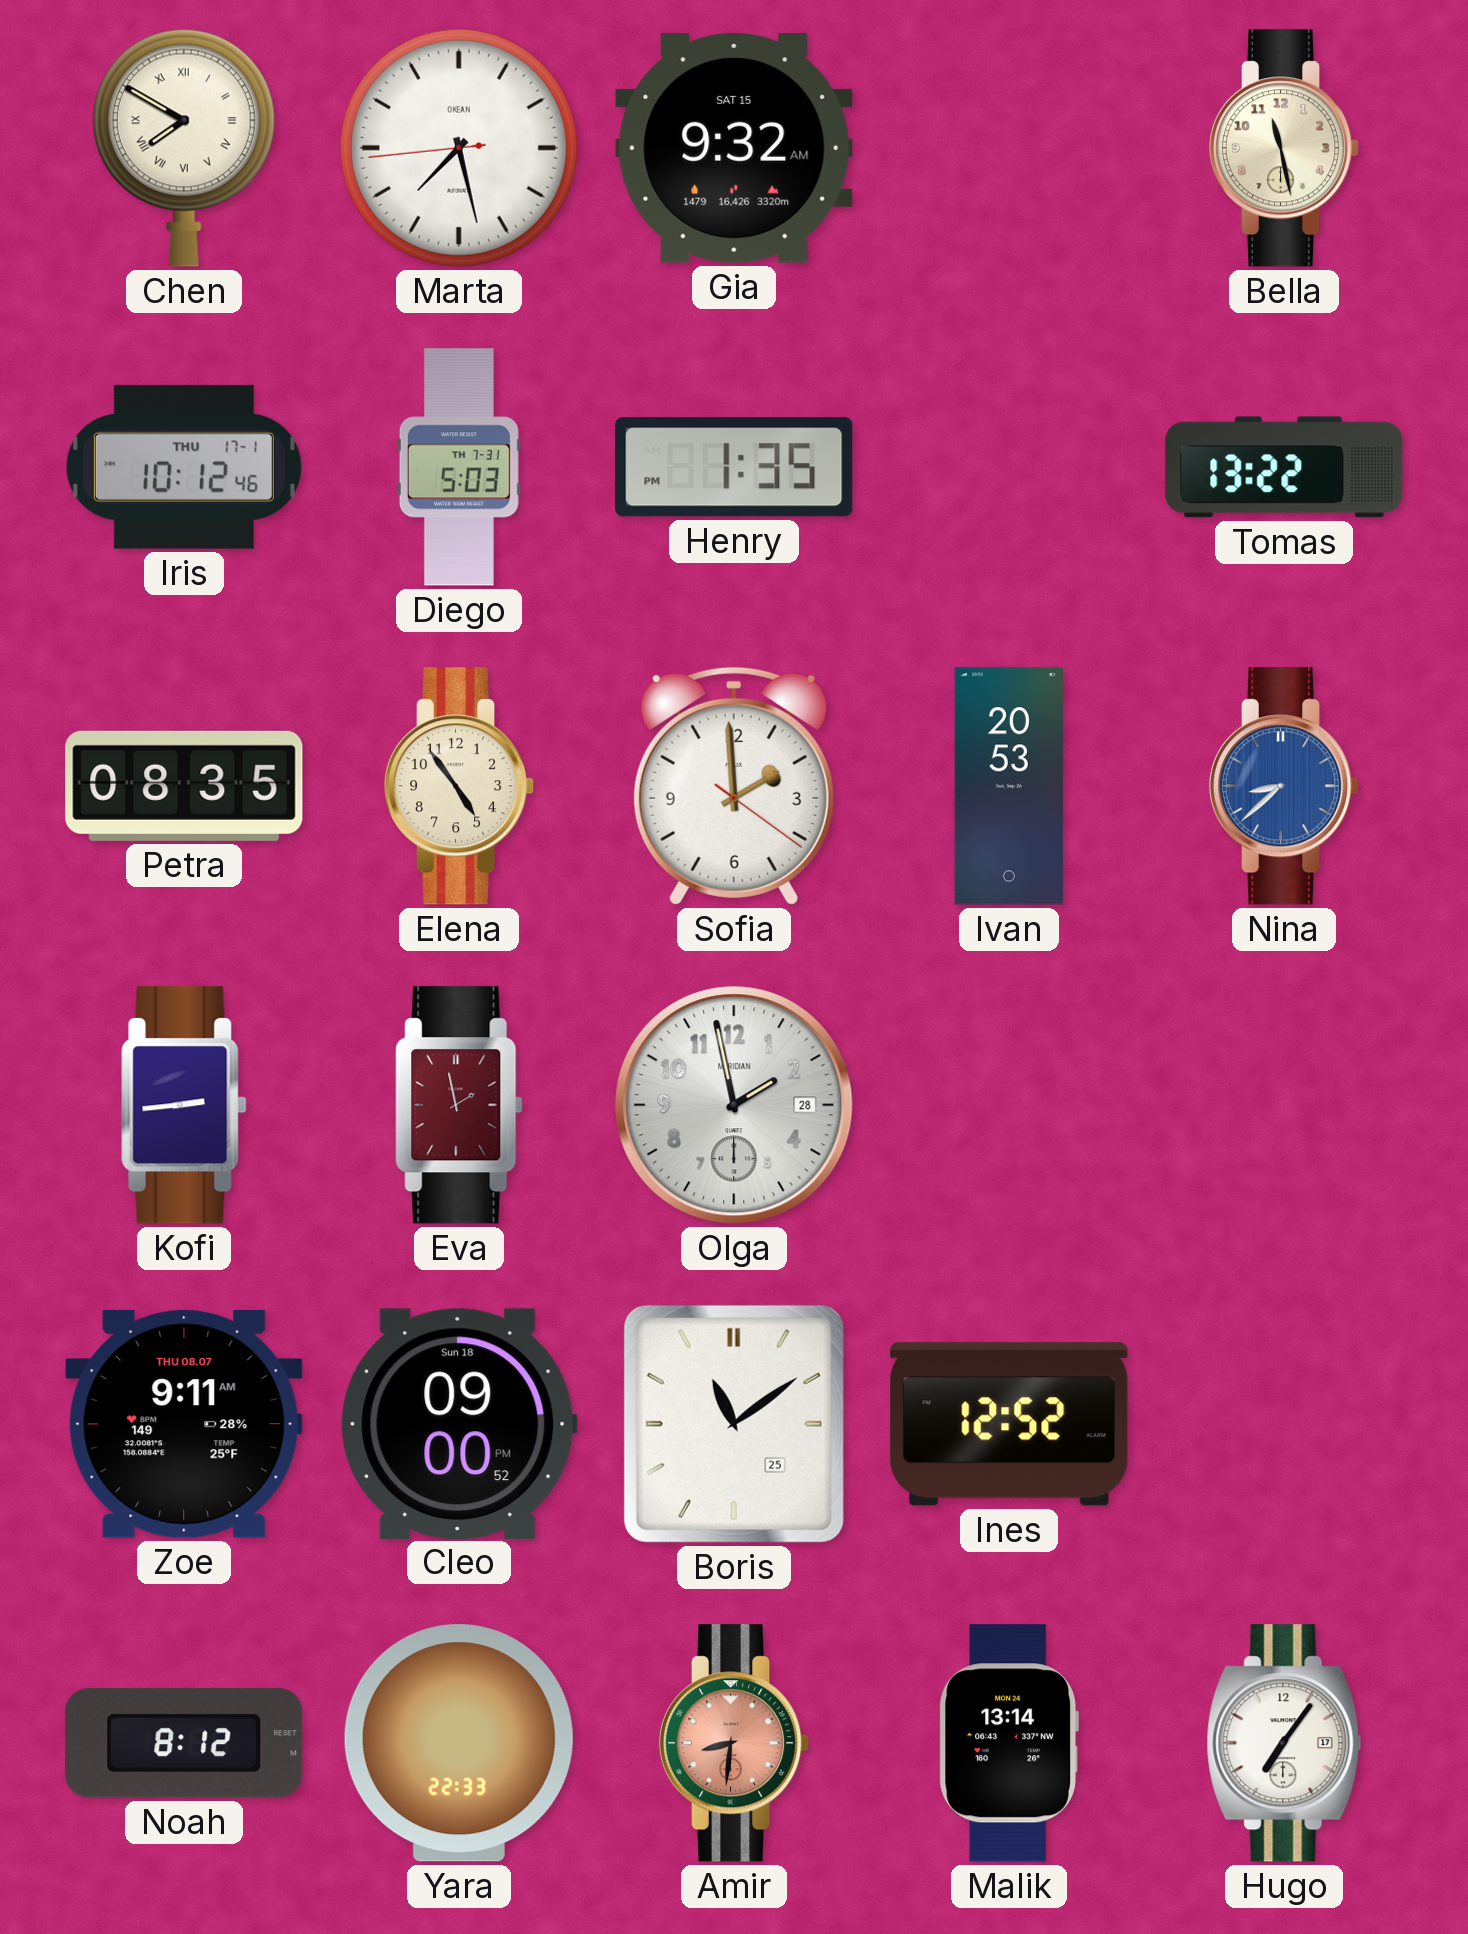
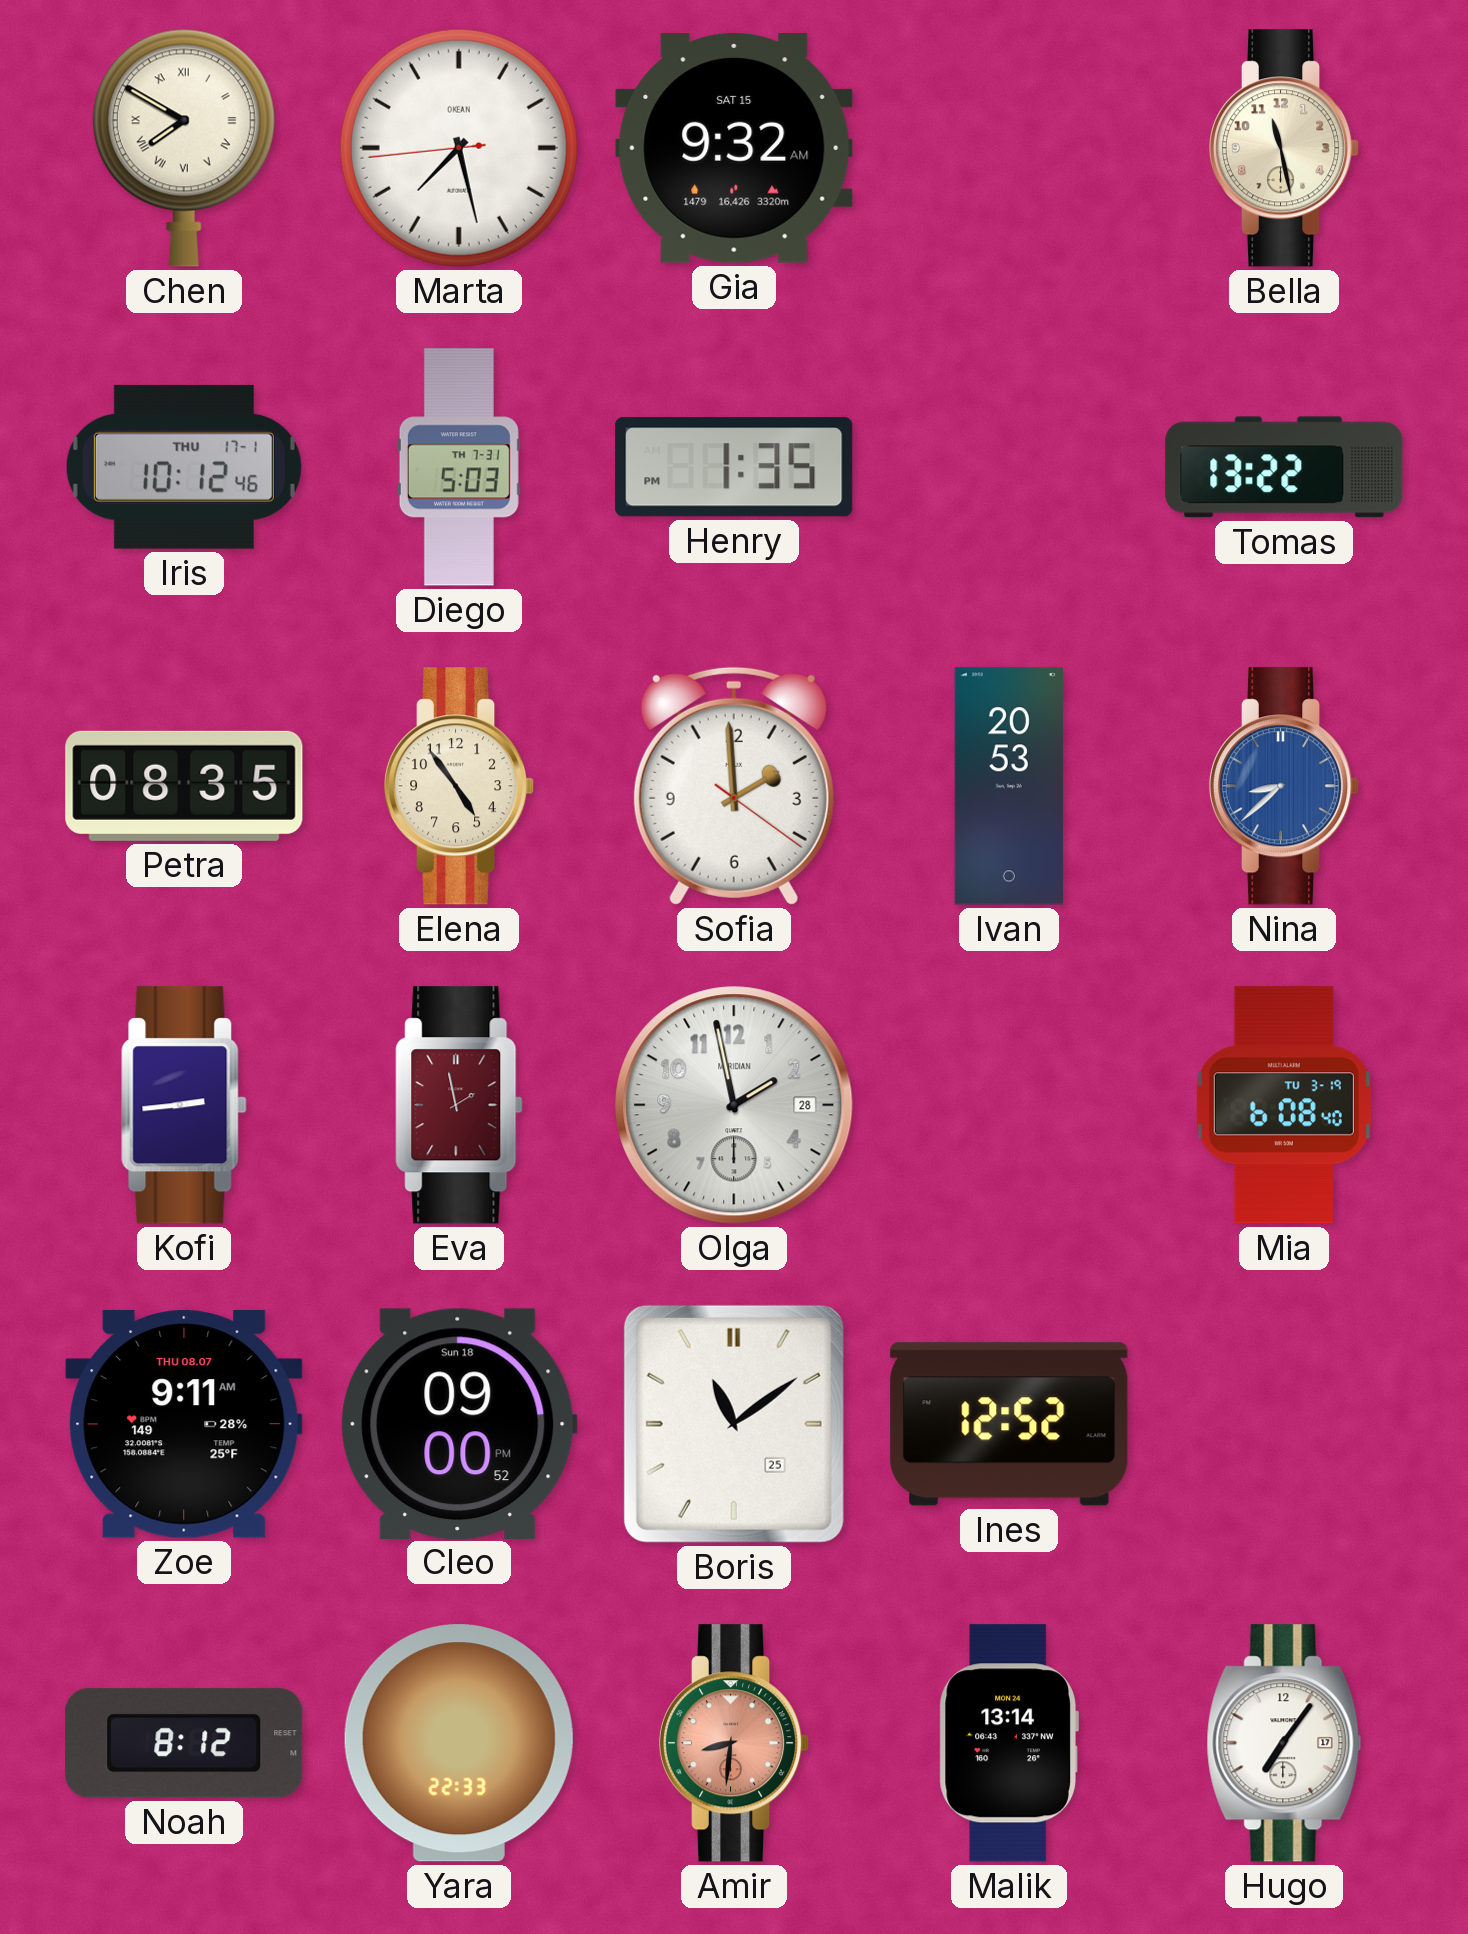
Mia: none -> 6:08
